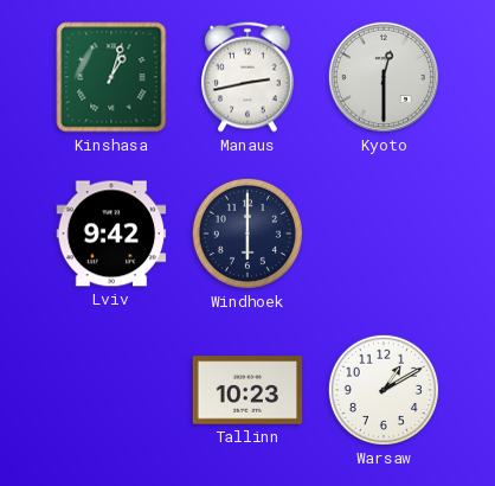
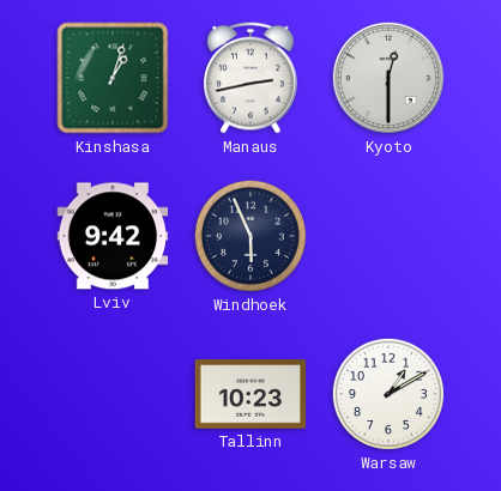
Windhoek: 6:00 -> 5:56
